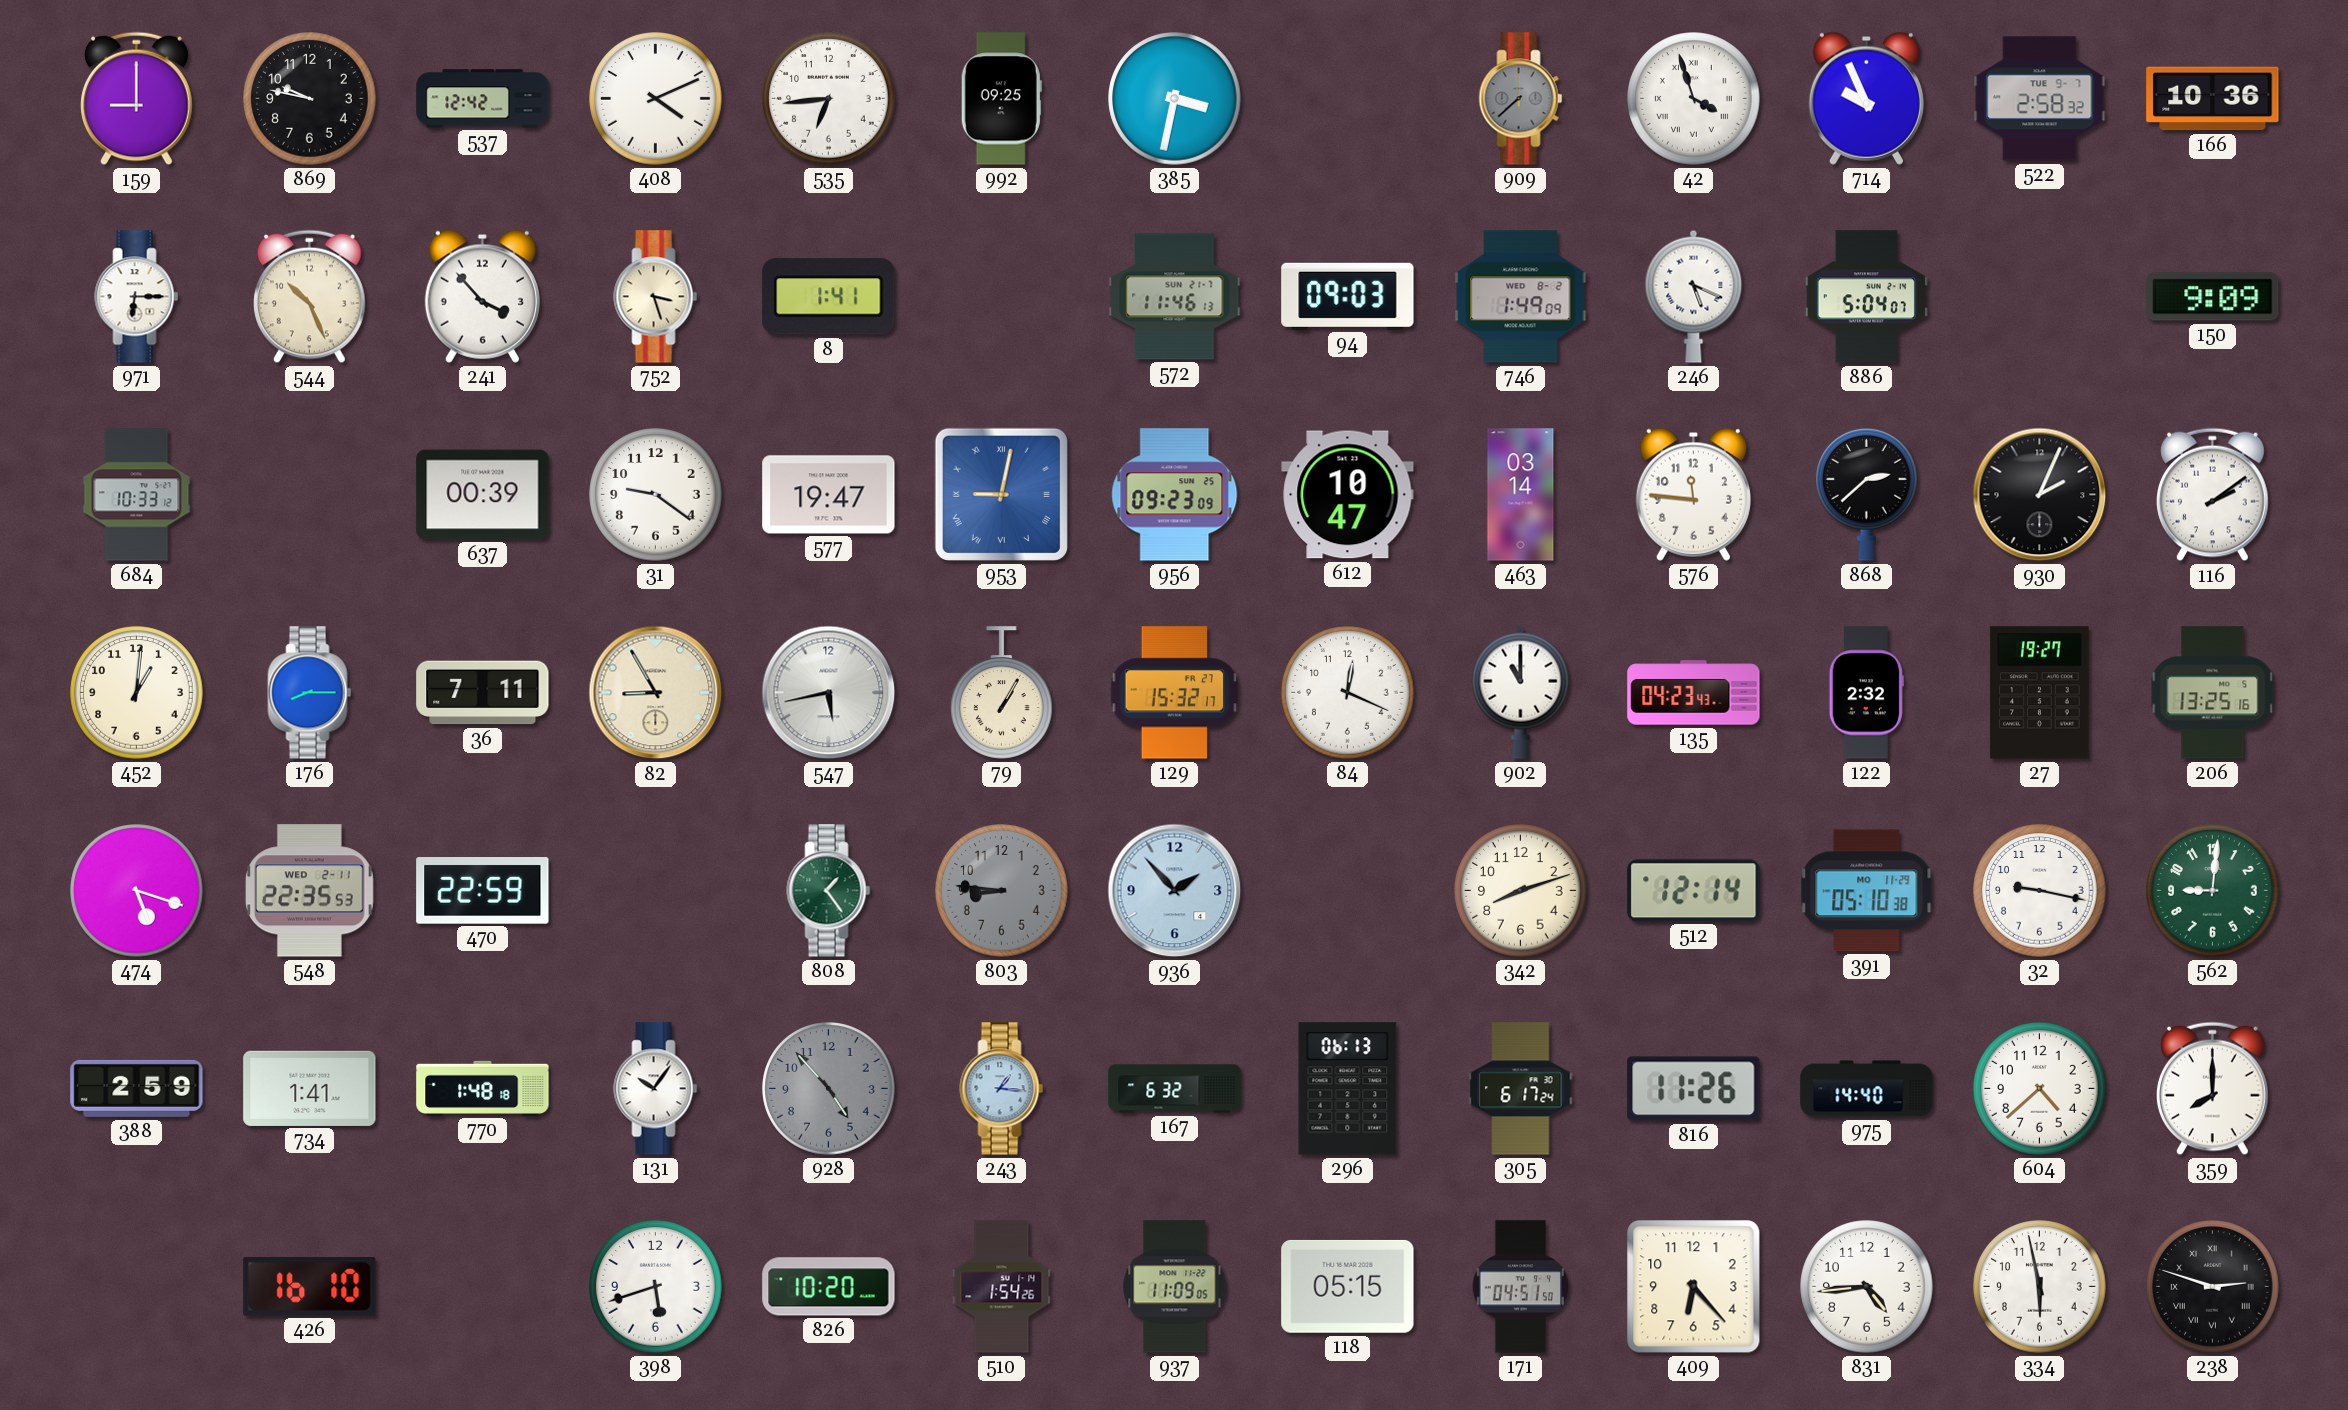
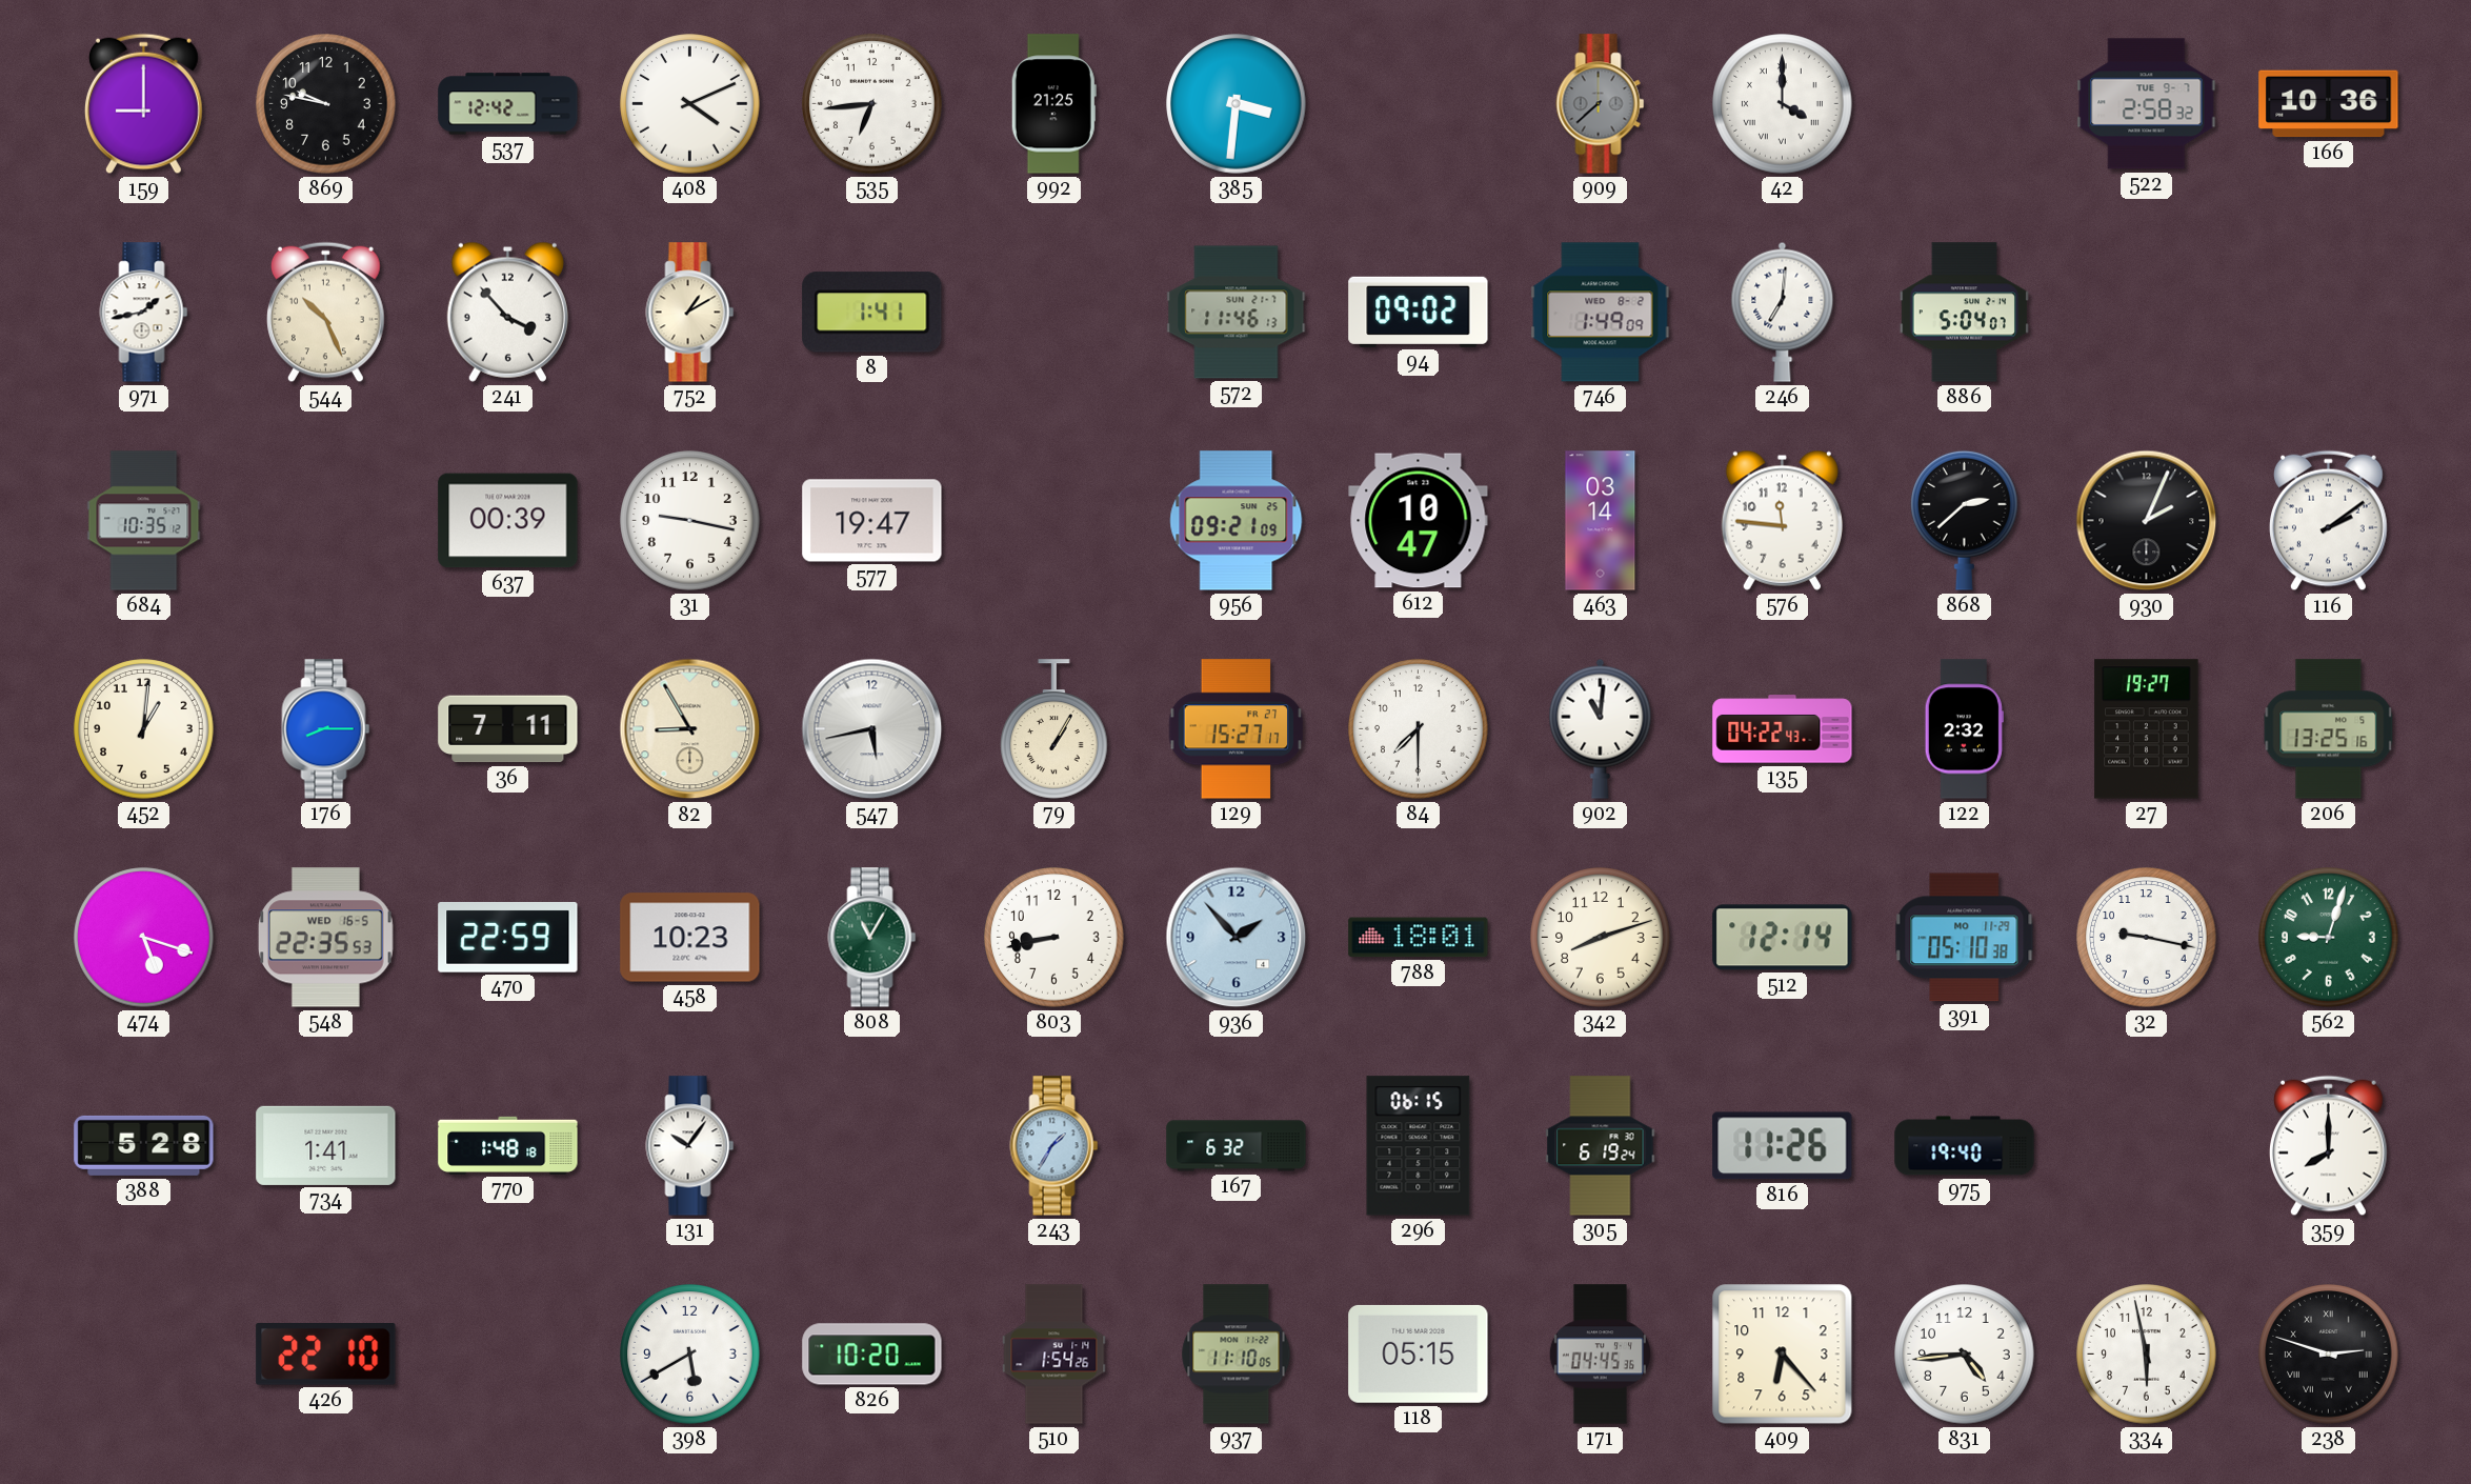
992: 09:25 -> 21:25
385: 3:32 -> 3:31
42: 3:57 -> 4:00
714: 9:56 -> none
971: 6:15 -> 1:43
752: 3:27 -> 1:10
94: 09:03 -> 09:02
246: 5:19 -> 7:01
150: 9:09 -> none
684: 10:33 -> 10:35
31: 9:21 -> 9:17
953: 9:02 -> none
956: 09:23 -> 09:21
129: 15:32 -> 15:27
84: 12:19 -> 7:30
902: 11:00 -> 11:01
135: 04:23 -> 04:22
548 date: WED 2-11 -> WED 16-5
458: none -> 10:23
808: 1:24 -> 11:05
803: 8:46 -> 8:43
803 dial: grey -> white
788: none -> 18:01
562: 9:01 -> 9:03
388: 2:59 -> 5:28
928: 4:53 -> none
243: 1:16 -> 1:35
296: 06:13 -> 06:15
305: 6:17 -> 6:19
975: 14:40 -> 19:40
604: 4:38 -> none
426: 16:10 -> 22:10
398: 5:42 -> 5:40
937: 11:09 -> 11:10
171: 04:51 -> 04:45
